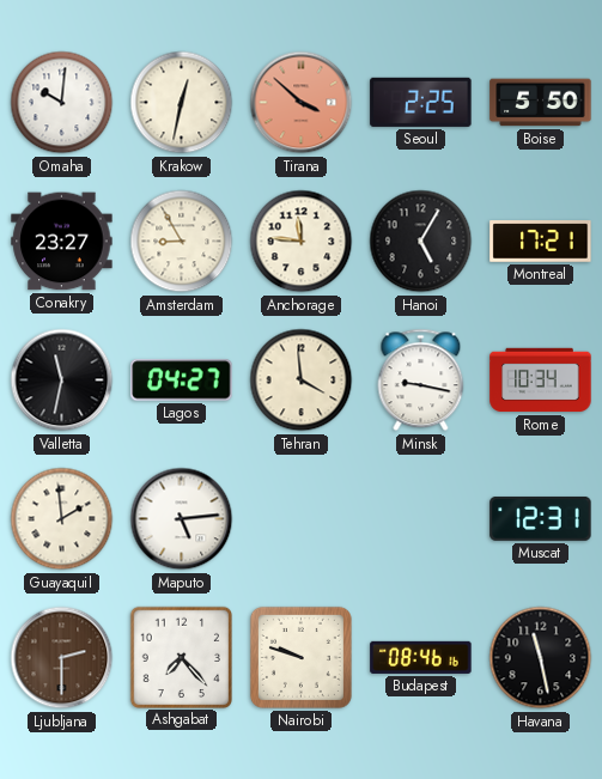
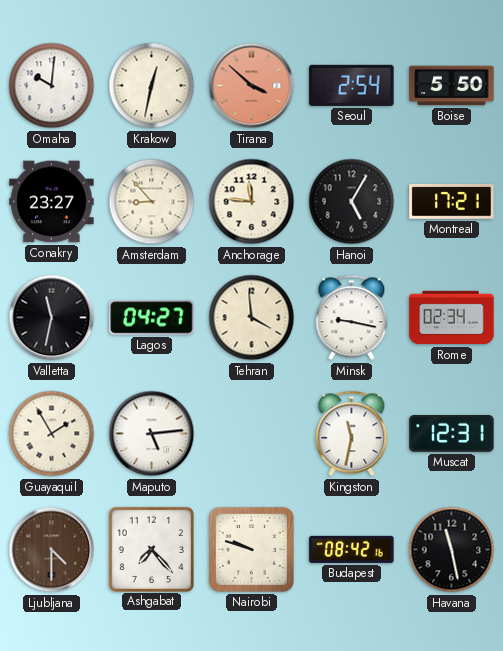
Seoul: 2:25 -> 2:54
Amsterdam: 8:55 -> 8:53
Rome: 10:34 -> 02:34
Guayaquil: 1:59 -> 1:55
Kingston: none -> 11:32
Ljubljana: 2:30 -> 4:30
Budapest: 08:46 -> 08:42
